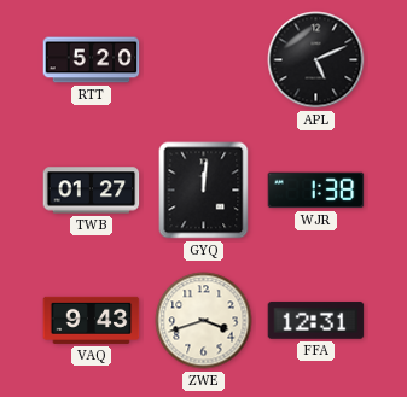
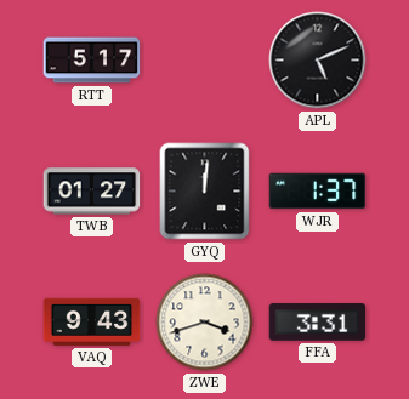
RTT: 5:20 -> 5:17
WJR: 1:38 -> 1:37
FFA: 12:31 -> 3:31
